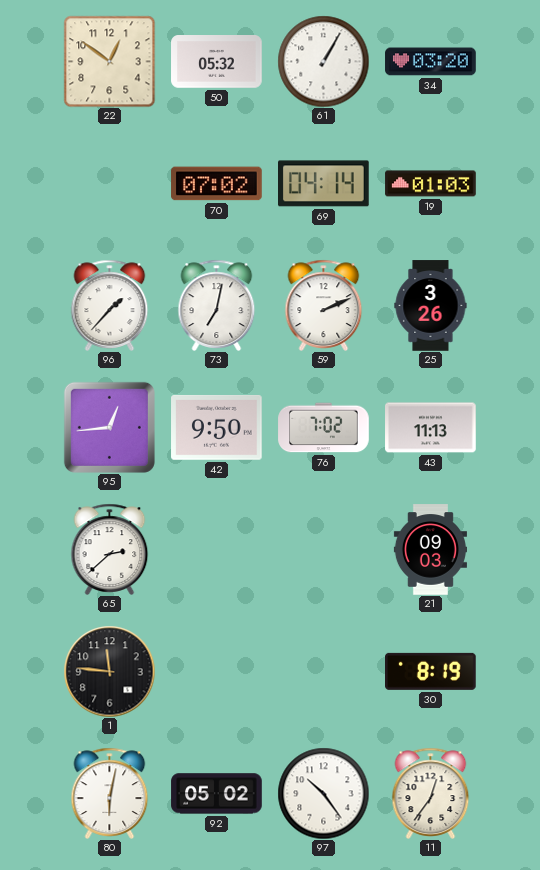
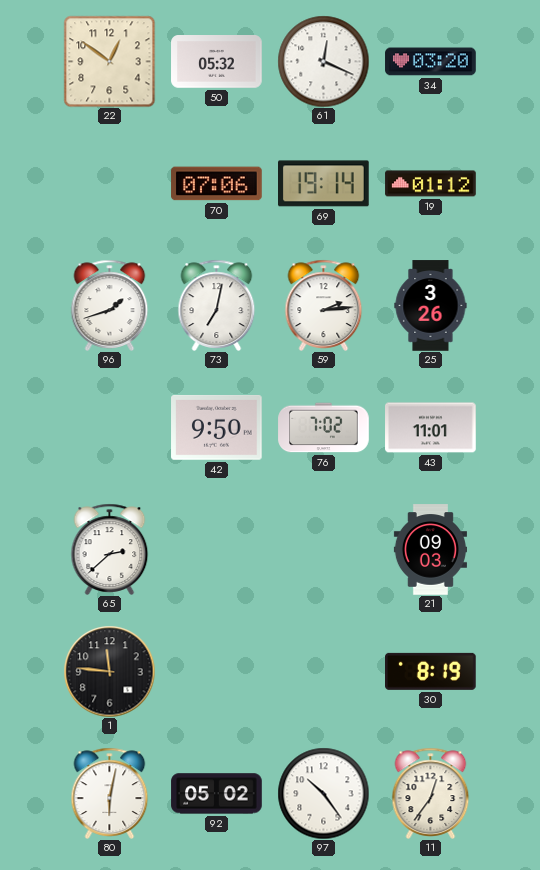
61: 1:05 -> 12:19
70: 07:02 -> 07:06
69: 04:14 -> 19:14
19: 01:03 -> 01:12
96: 1:37 -> 1:42
59: 2:11 -> 2:14
95: 12:44 -> none
43: 11:13 -> 11:01
